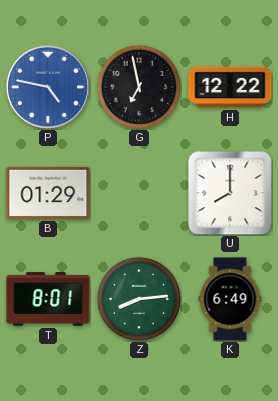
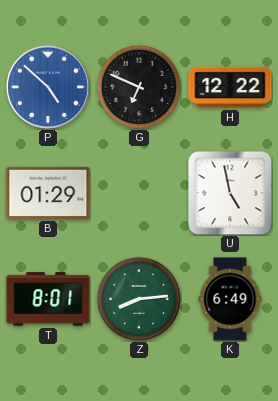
P: 4:47 -> 4:52
G: 6:58 -> 6:49
U: 8:00 -> 4:58
